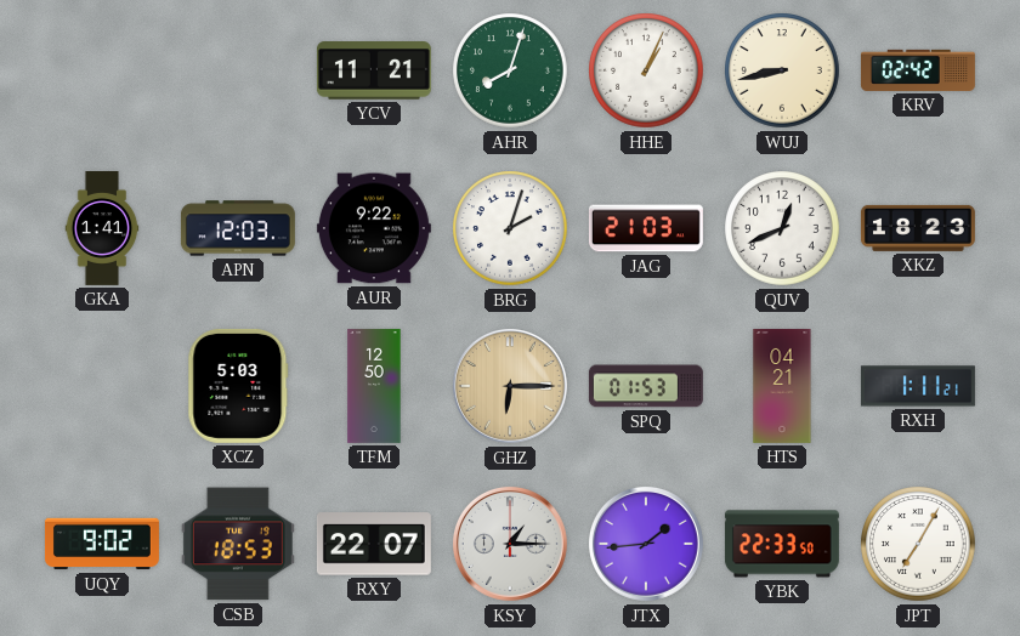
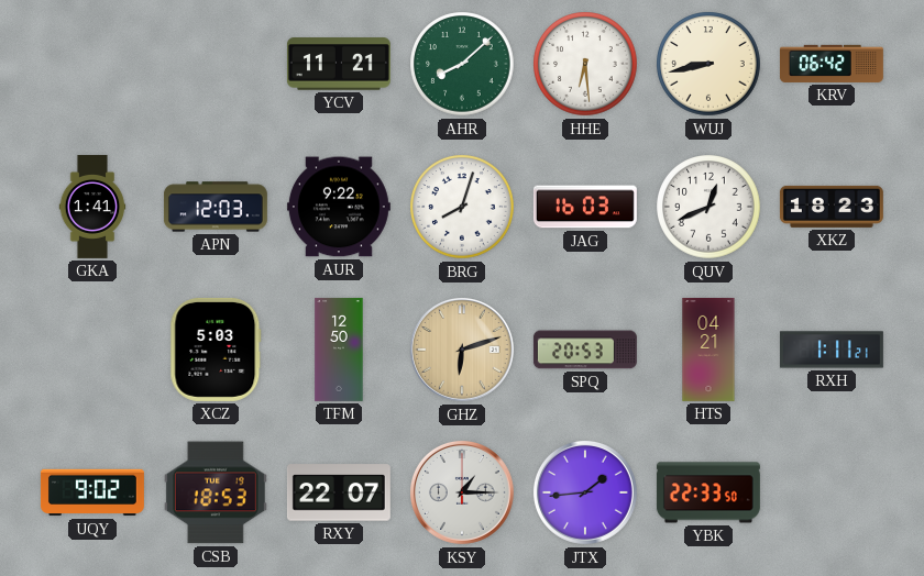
AHR: 8:03 -> 8:08
HHE: 1:04 -> 6:29
KRV: 02:42 -> 06:42
BRG: 2:03 -> 8:03
JAG: 21:03 -> 16:03
GHZ: 6:15 -> 6:12
SPQ: 01:53 -> 20:53
JPT: 7:05 -> none
